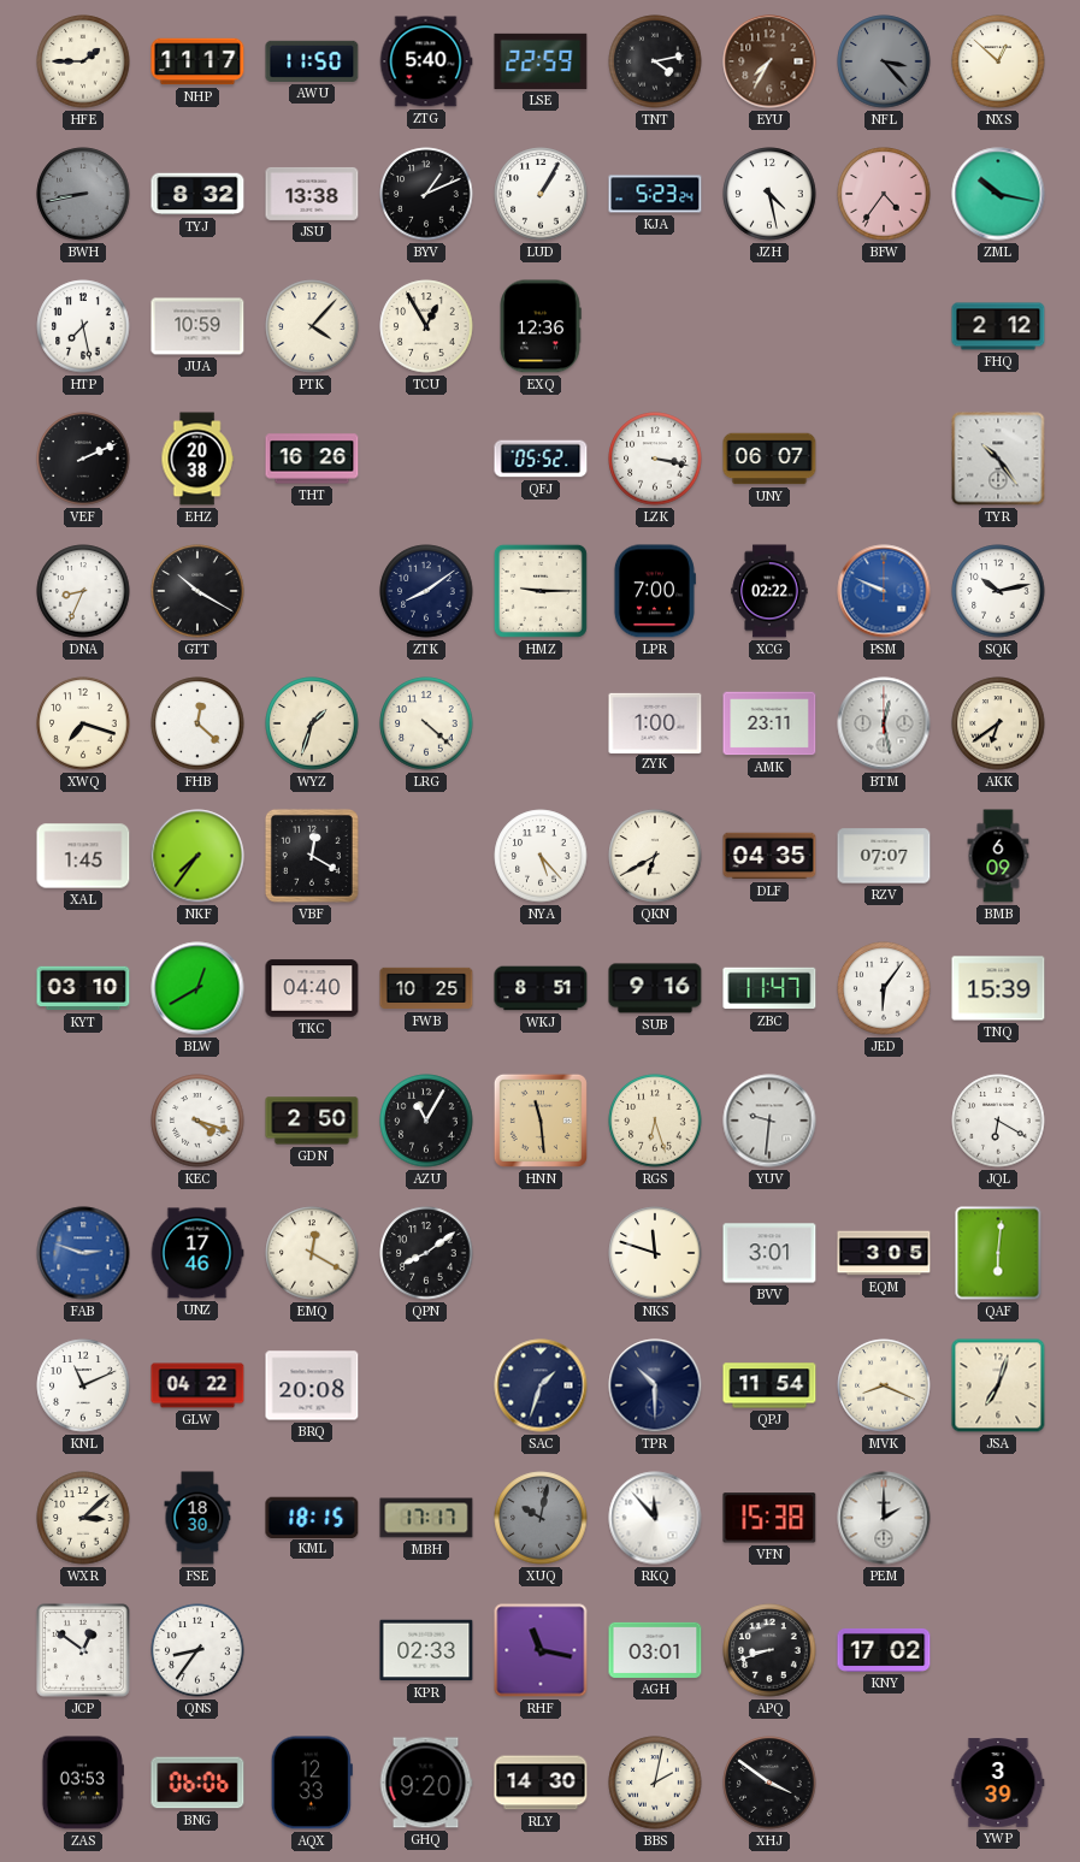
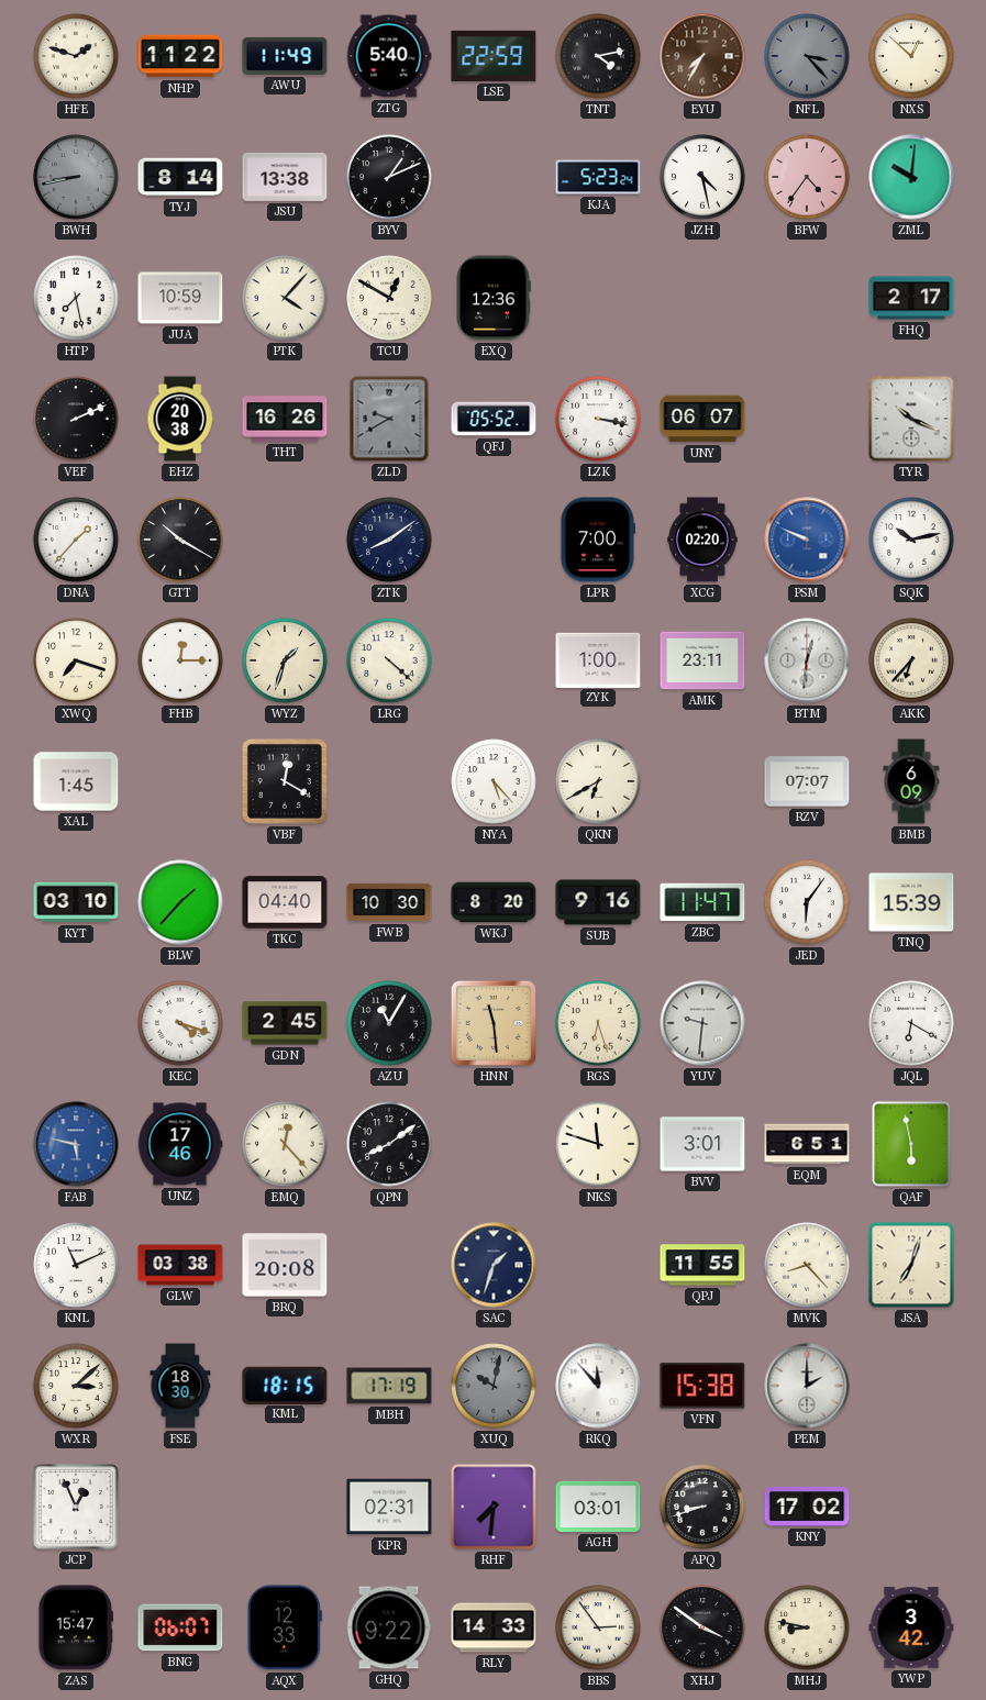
HFE: 1:45 -> 1:48
NHP: 11:17 -> 11:22
AWU: 11:50 -> 11:49
TYJ: 8:32 -> 8:14
LUD: 1:05 -> none
ZML: 10:17 -> 10:01
TCU: 12:55 -> 12:50
FHQ: 2:12 -> 2:17
ZLD: none -> 9:40
TYR: 10:24 -> 10:19
DNA: 8:34 -> 1:37
HMZ: 9:15 -> none
XCG: 02:22 -> 02:20
FHB: 12:22 -> 12:15
BTM: 12:28 -> 12:31
AKK: 6:39 -> 6:37
NKF: 7:36 -> none
DLF: 04:35 -> none
BLW: 12:40 -> 1:37
FWB: 10:25 -> 10:30
WKJ: 8:51 -> 8:20
GDN: 2:50 -> 2:45
FAB: 2:48 -> 5:47
EMQ: 12:20 -> 12:23
EQM: 3:05 -> 6:51
QAF: 6:01 -> 5:58
GLW: 04:22 -> 03:38
TPR: 10:30 -> none
QPJ: 11:54 -> 11:55
MVK: 8:19 -> 8:23
MBH: 17:17 -> 17:19
JCP: 12:51 -> 12:56
QNS: 8:36 -> none
KPR: 02:33 -> 02:31
RHF: 11:17 -> 7:31
ZAS: 03:53 -> 15:47
BNG: 06:06 -> 06:07
GHQ: 9:20 -> 9:22
RLY: 14:30 -> 14:33
BBS: 2:02 -> 2:54
MHJ: none -> 8:47
YWP: 3:39 -> 3:42
